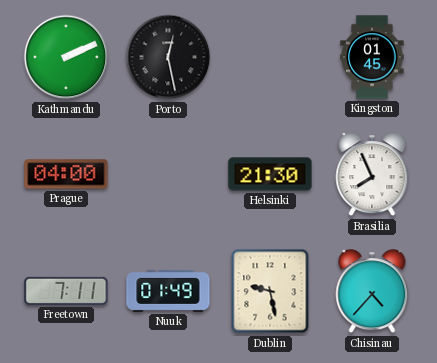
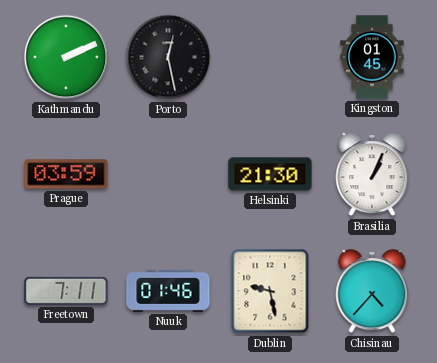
Prague: 04:00 -> 03:59
Brasilia: 7:56 -> 1:04
Nuuk: 01:49 -> 01:46
